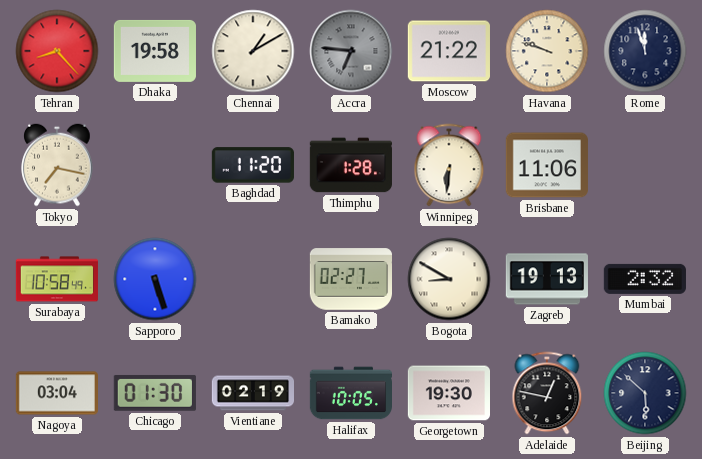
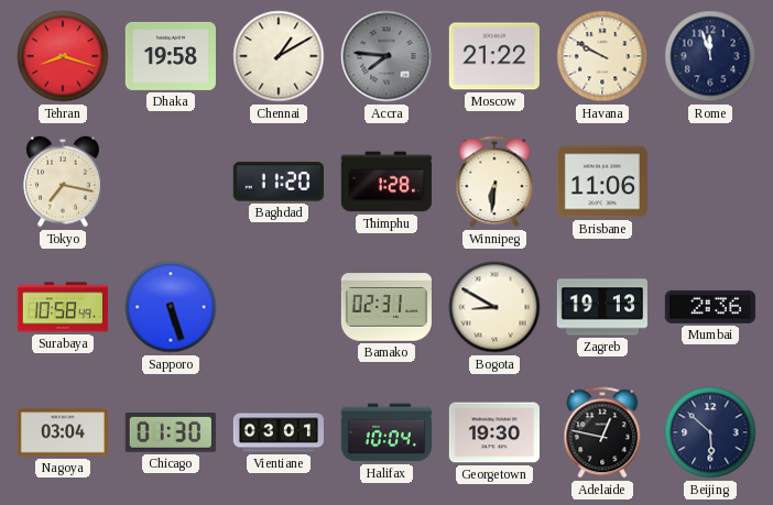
Tehran: 8:23 -> 8:18
Accra: 6:46 -> 7:46
Havana: 9:48 -> 9:50
Bamako: 02:27 -> 02:31
Mumbai: 2:32 -> 2:36
Vientiane: 02:19 -> 03:01
Halifax: 10:05 -> 10:04
